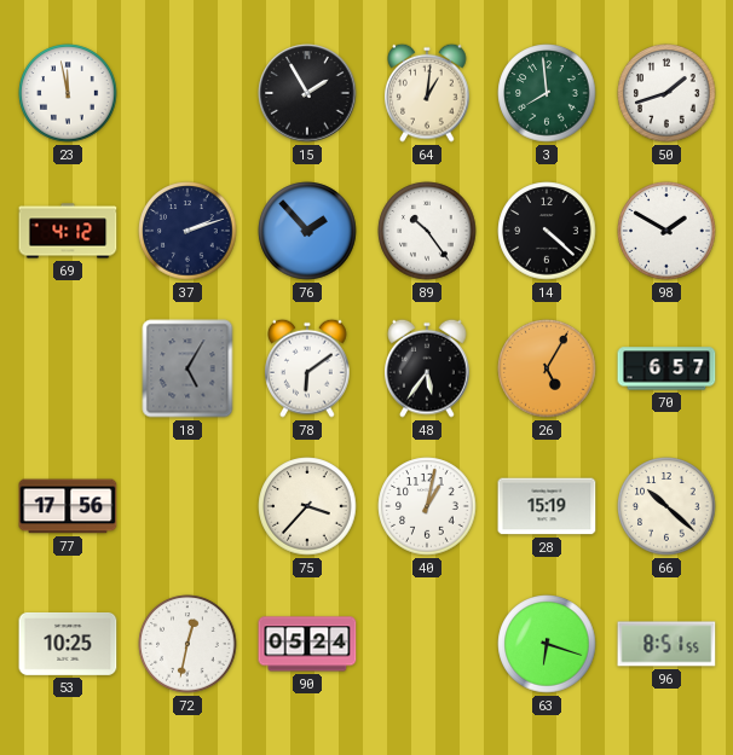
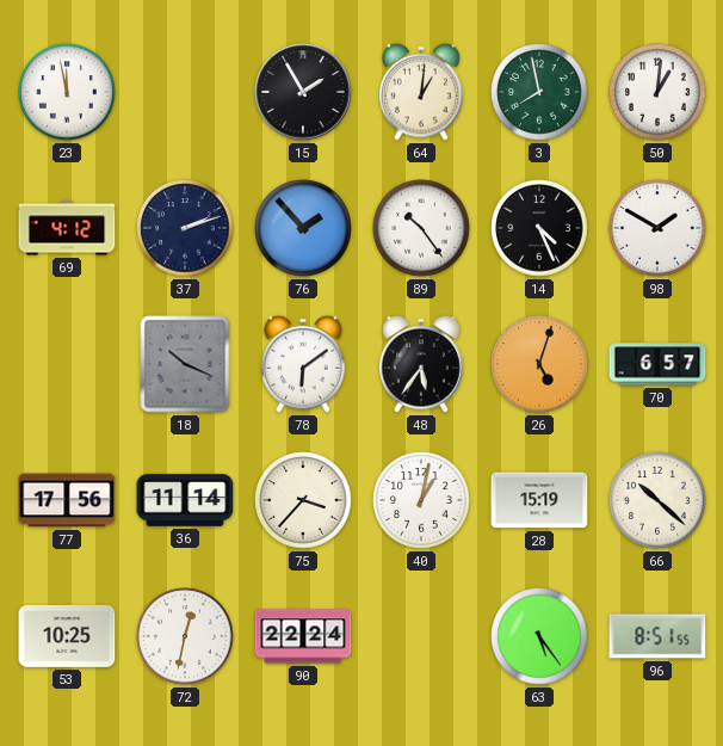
3: 7:59 -> 7:58
50: 1:42 -> 1:01
14: 4:22 -> 4:26
18: 5:05 -> 10:19
26: 5:05 -> 5:03
36: none -> 11:14
90: 05:24 -> 22:24
63: 6:18 -> 5:24
